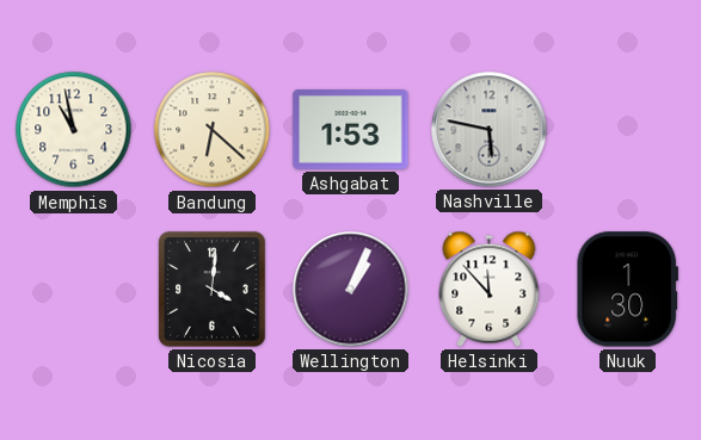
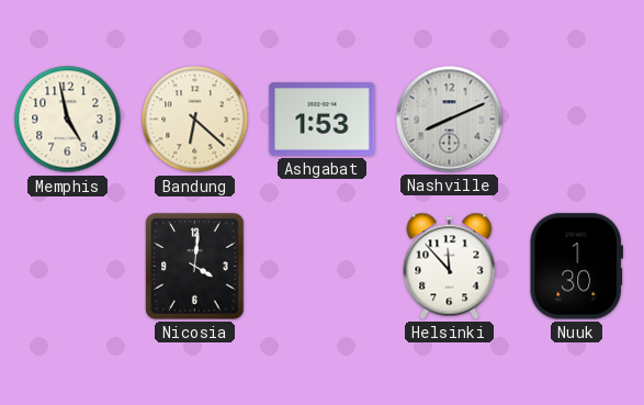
Memphis: 10:58 -> 4:58
Nashville: 5:47 -> 8:11
Wellington: 1:04 -> none
